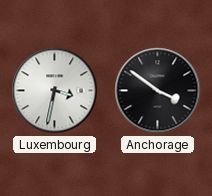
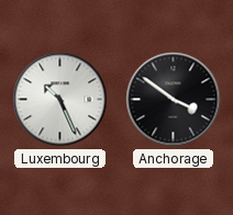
Luxembourg: 3:32 -> 10:26
